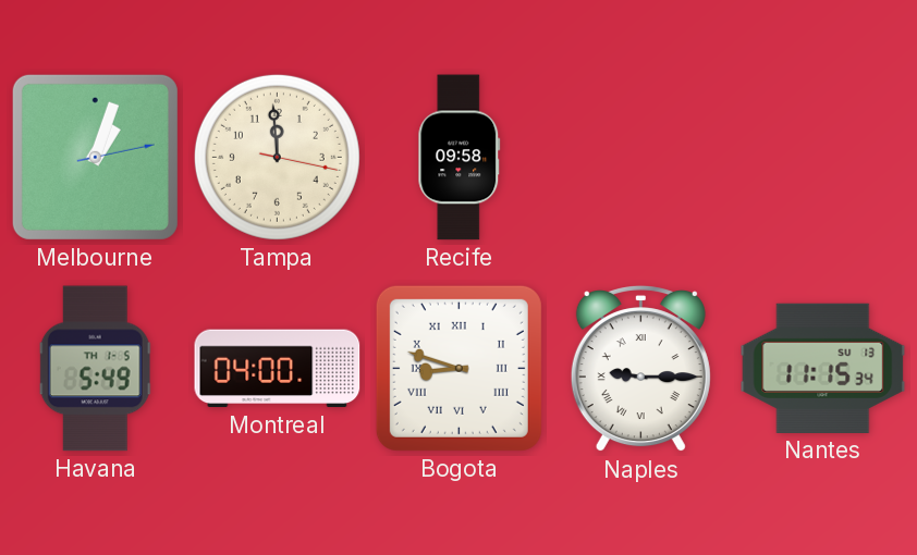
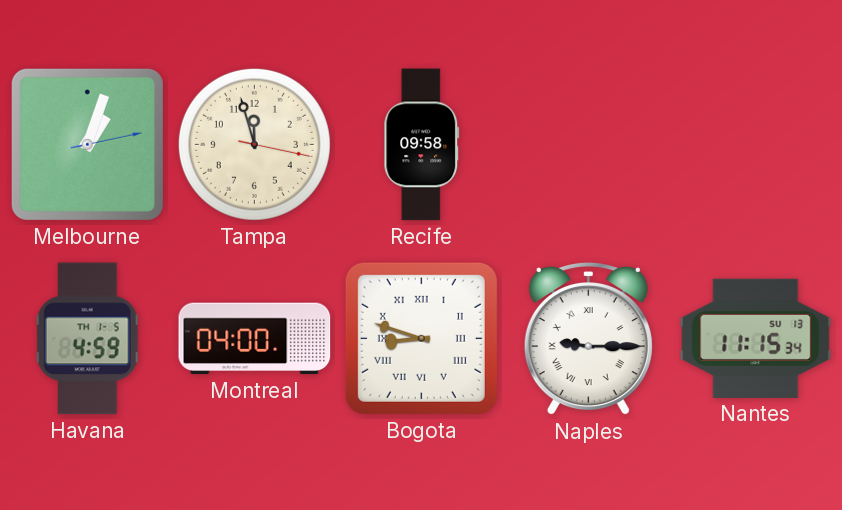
Tampa: 11:59 -> 11:57
Havana: 5:49 -> 4:59
